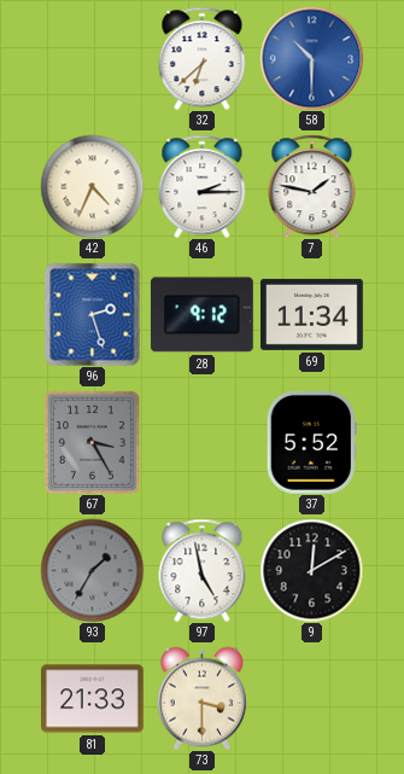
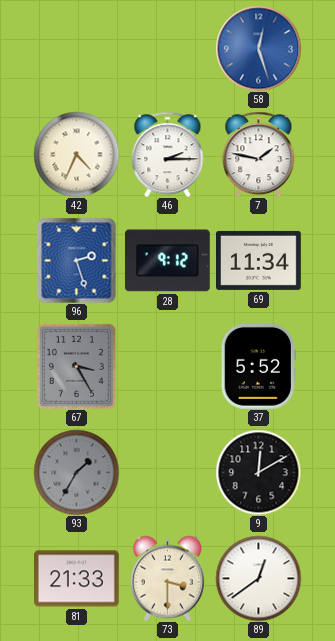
32: 6:38 -> none
58: 10:30 -> 12:27
97: 4:58 -> none
89: none -> 12:39
